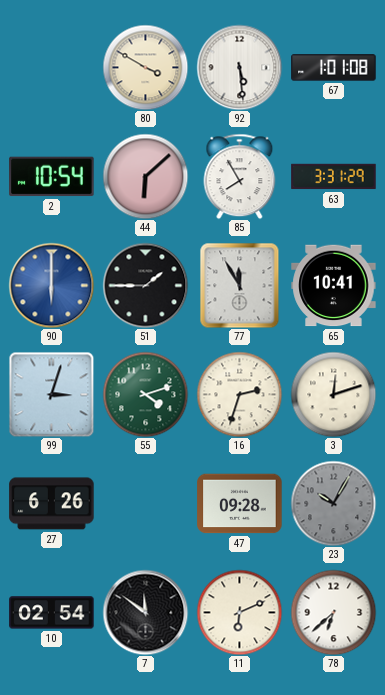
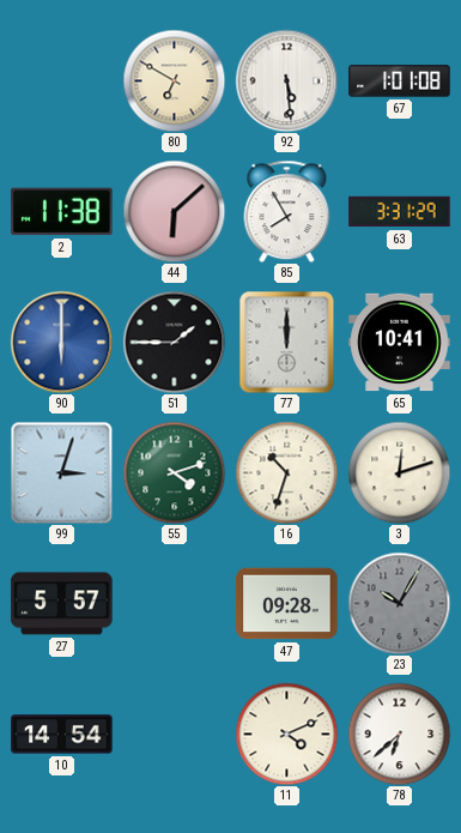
80: 3:50 -> 6:50
2: 10:54 -> 11:38
77: 11:55 -> 12:00
16: 2:33 -> 10:33
27: 6:26 -> 5:57
10: 02:54 -> 14:54
7: 11:51 -> none
11: 6:11 -> 4:11
